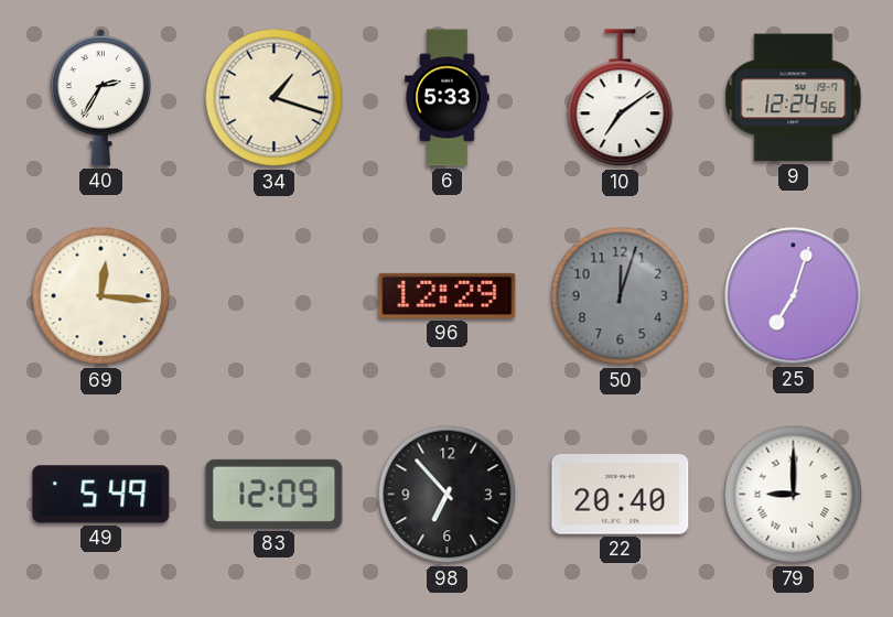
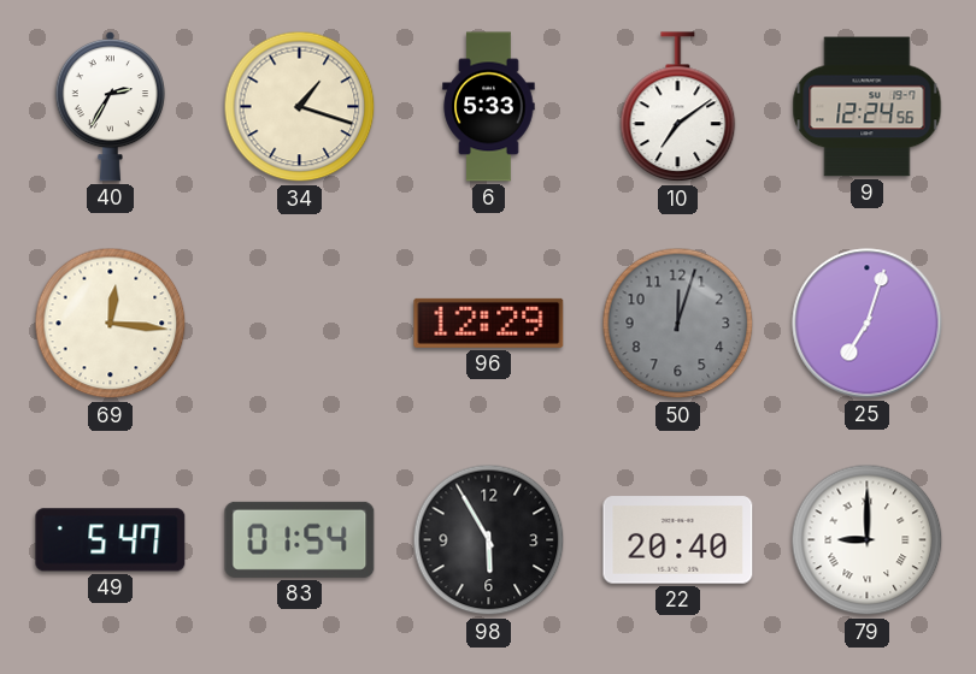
49: 5:49 -> 5:47
83: 12:09 -> 01:54
98: 6:53 -> 5:55
